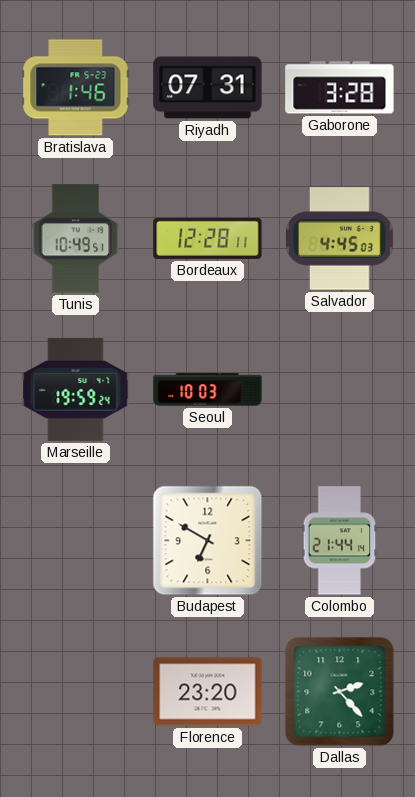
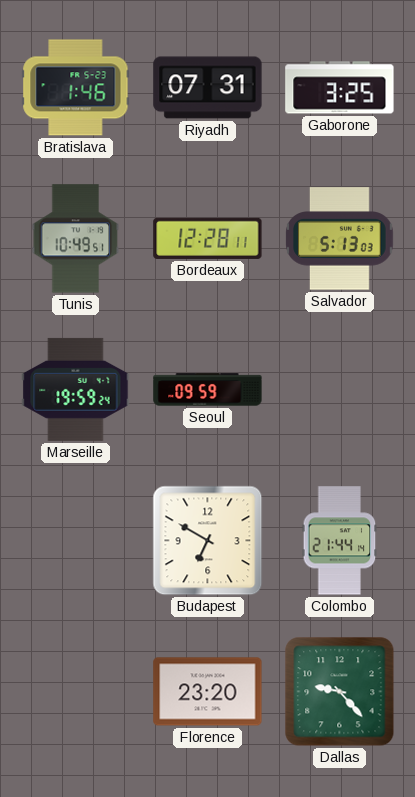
Gaborone: 3:28 -> 3:25
Salvador: 4:45 -> 5:13
Seoul: 10:03 -> 09:59
Dallas: 2:23 -> 9:23
